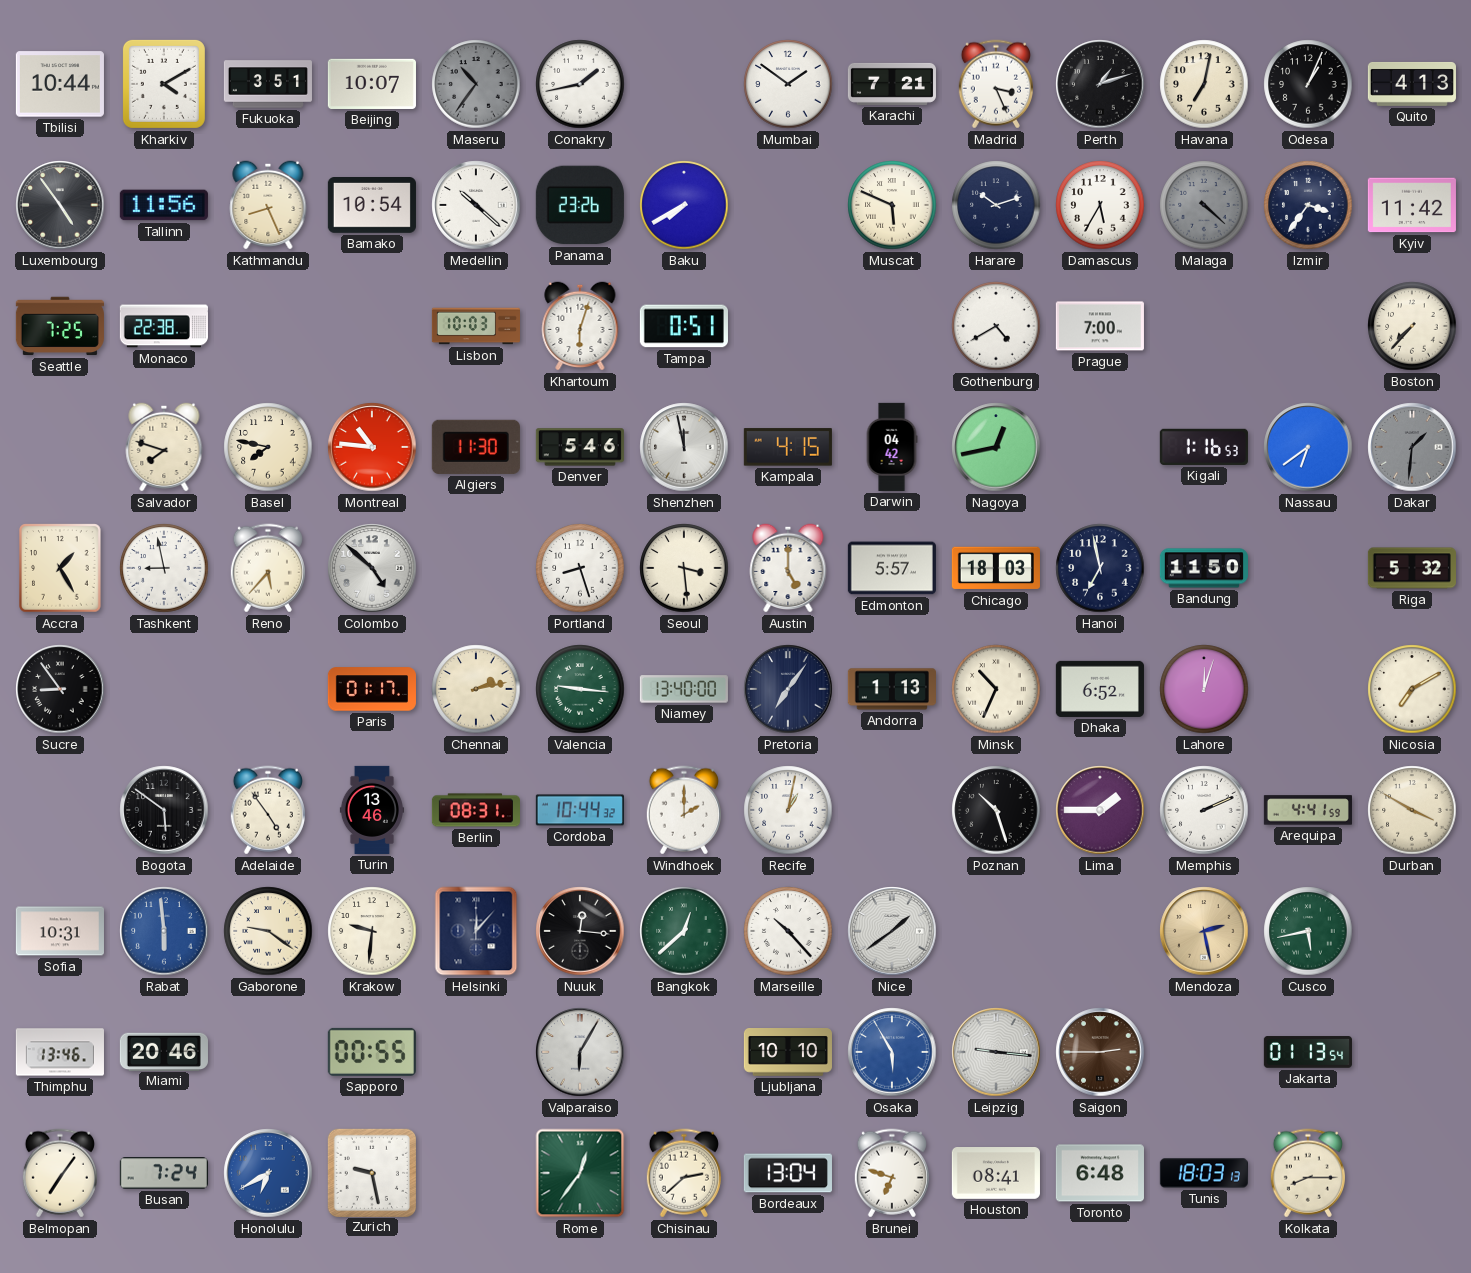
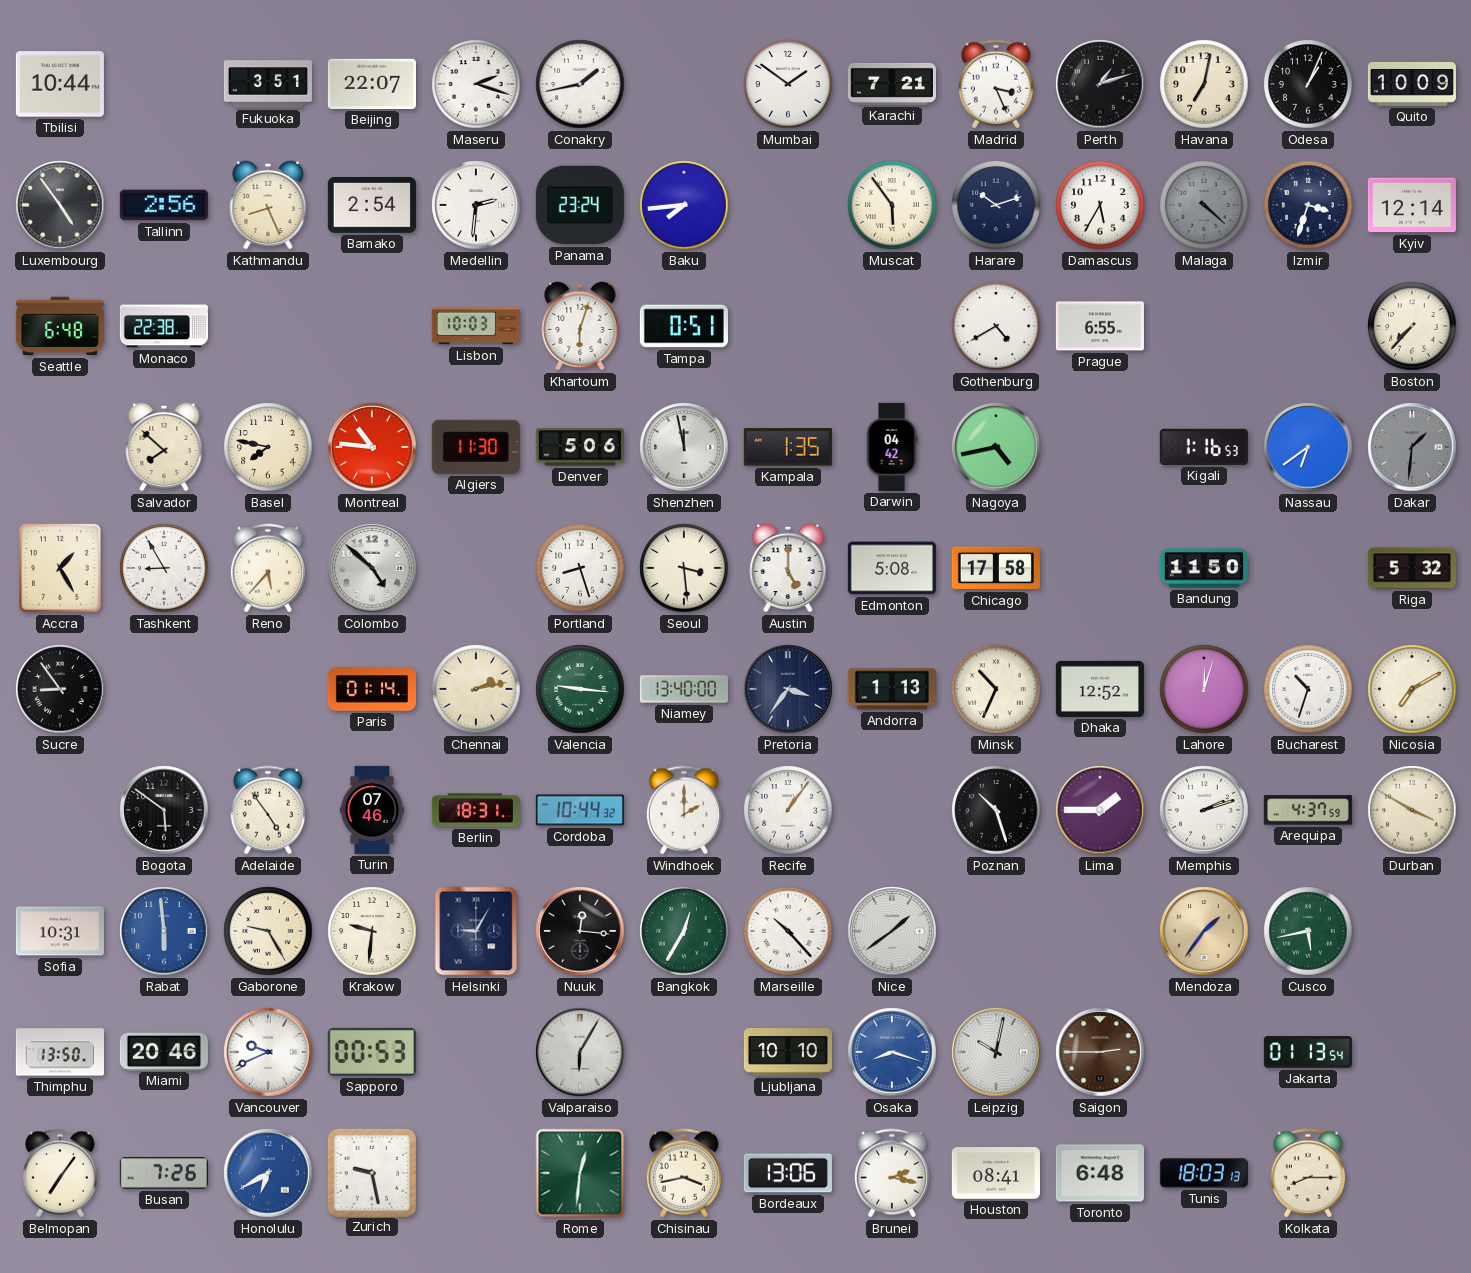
Kharkiv: 4:10 -> none
Beijing: 10:07 -> 22:07
Maseru: 10:36 -> 2:18
Maseru dial: grey -> white
Quito: 4:13 -> 10:09
Tallinn: 11:56 -> 2:56
Bamako: 10:54 -> 2:54
Medellin: 10:22 -> 2:31
Panama: 23:26 -> 23:24
Baku: 7:40 -> 7:44
Muscat: 5:49 -> 5:54
Izmir: 3:36 -> 3:33
Kyiv: 11:42 -> 12:14
Seattle: 7:25 -> 6:48
Prague: 7:00 -> 6:55
Salvador: 7:48 -> 7:52
Denver: 5:46 -> 5:06
Kampala: 4:15 -> 1:35
Nagoya: 12:43 -> 4:43
Tashkent: 8:58 -> 8:55
Edmonton: 5:57 -> 5:08
Chicago: 18:03 -> 17:58
Hanoi: 6:58 -> none
Paris: 01:17 -> 01:14
Pretoria: 7:06 -> 3:36
Dhaka: 6:52 -> 12:52
Bucharest: none -> 10:33
Turin: 13:46 -> 07:46
Berlin: 08:31 -> 18:31
Recife: 1:02 -> 1:06
Memphis: 2:11 -> 2:12
Arequipa: 4:41 -> 4:37
Gaborone: 9:21 -> 9:25
Helsinki: 12:07 -> 9:05
Bangkok: 12:38 -> 12:35
Mendoza: 2:28 -> 1:36
Thimphu: 13:46 -> 13:50
Vancouver: none -> 9:41
Sapporo: 00:55 -> 00:53
Osaka: 5:55 -> 8:18
Leipzig: 9:16 -> 10:02
Busan: 7:24 -> 7:26
Rome: 12:36 -> 12:31
Chisinau: 2:38 -> 3:43
Bordeaux: 13:04 -> 13:06
Brunei: 6:48 -> 2:17
